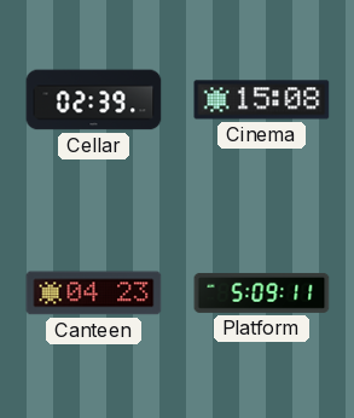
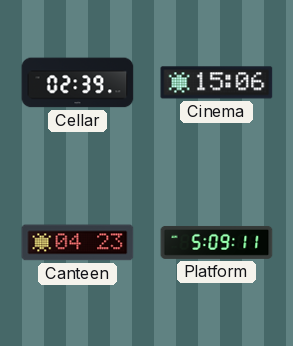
Cinema: 15:08 -> 15:06
